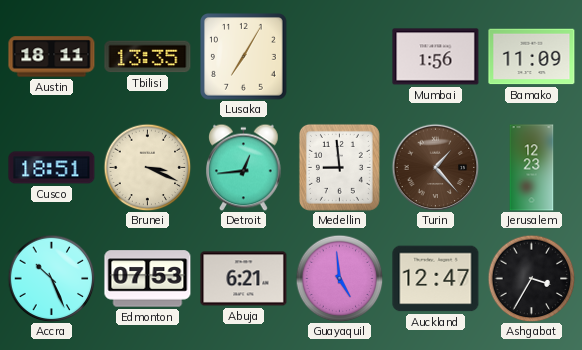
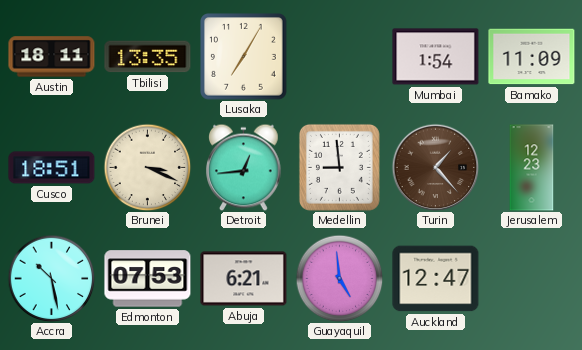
Mumbai: 1:56 -> 1:54
Accra: 10:26 -> 10:28
Ashgabat: 3:35 -> none
